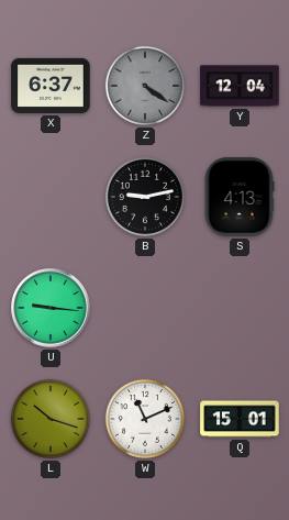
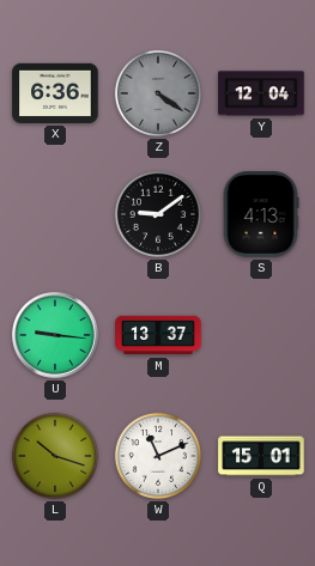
X: 6:37 -> 6:36
B: 9:13 -> 9:09
M: none -> 13:37
